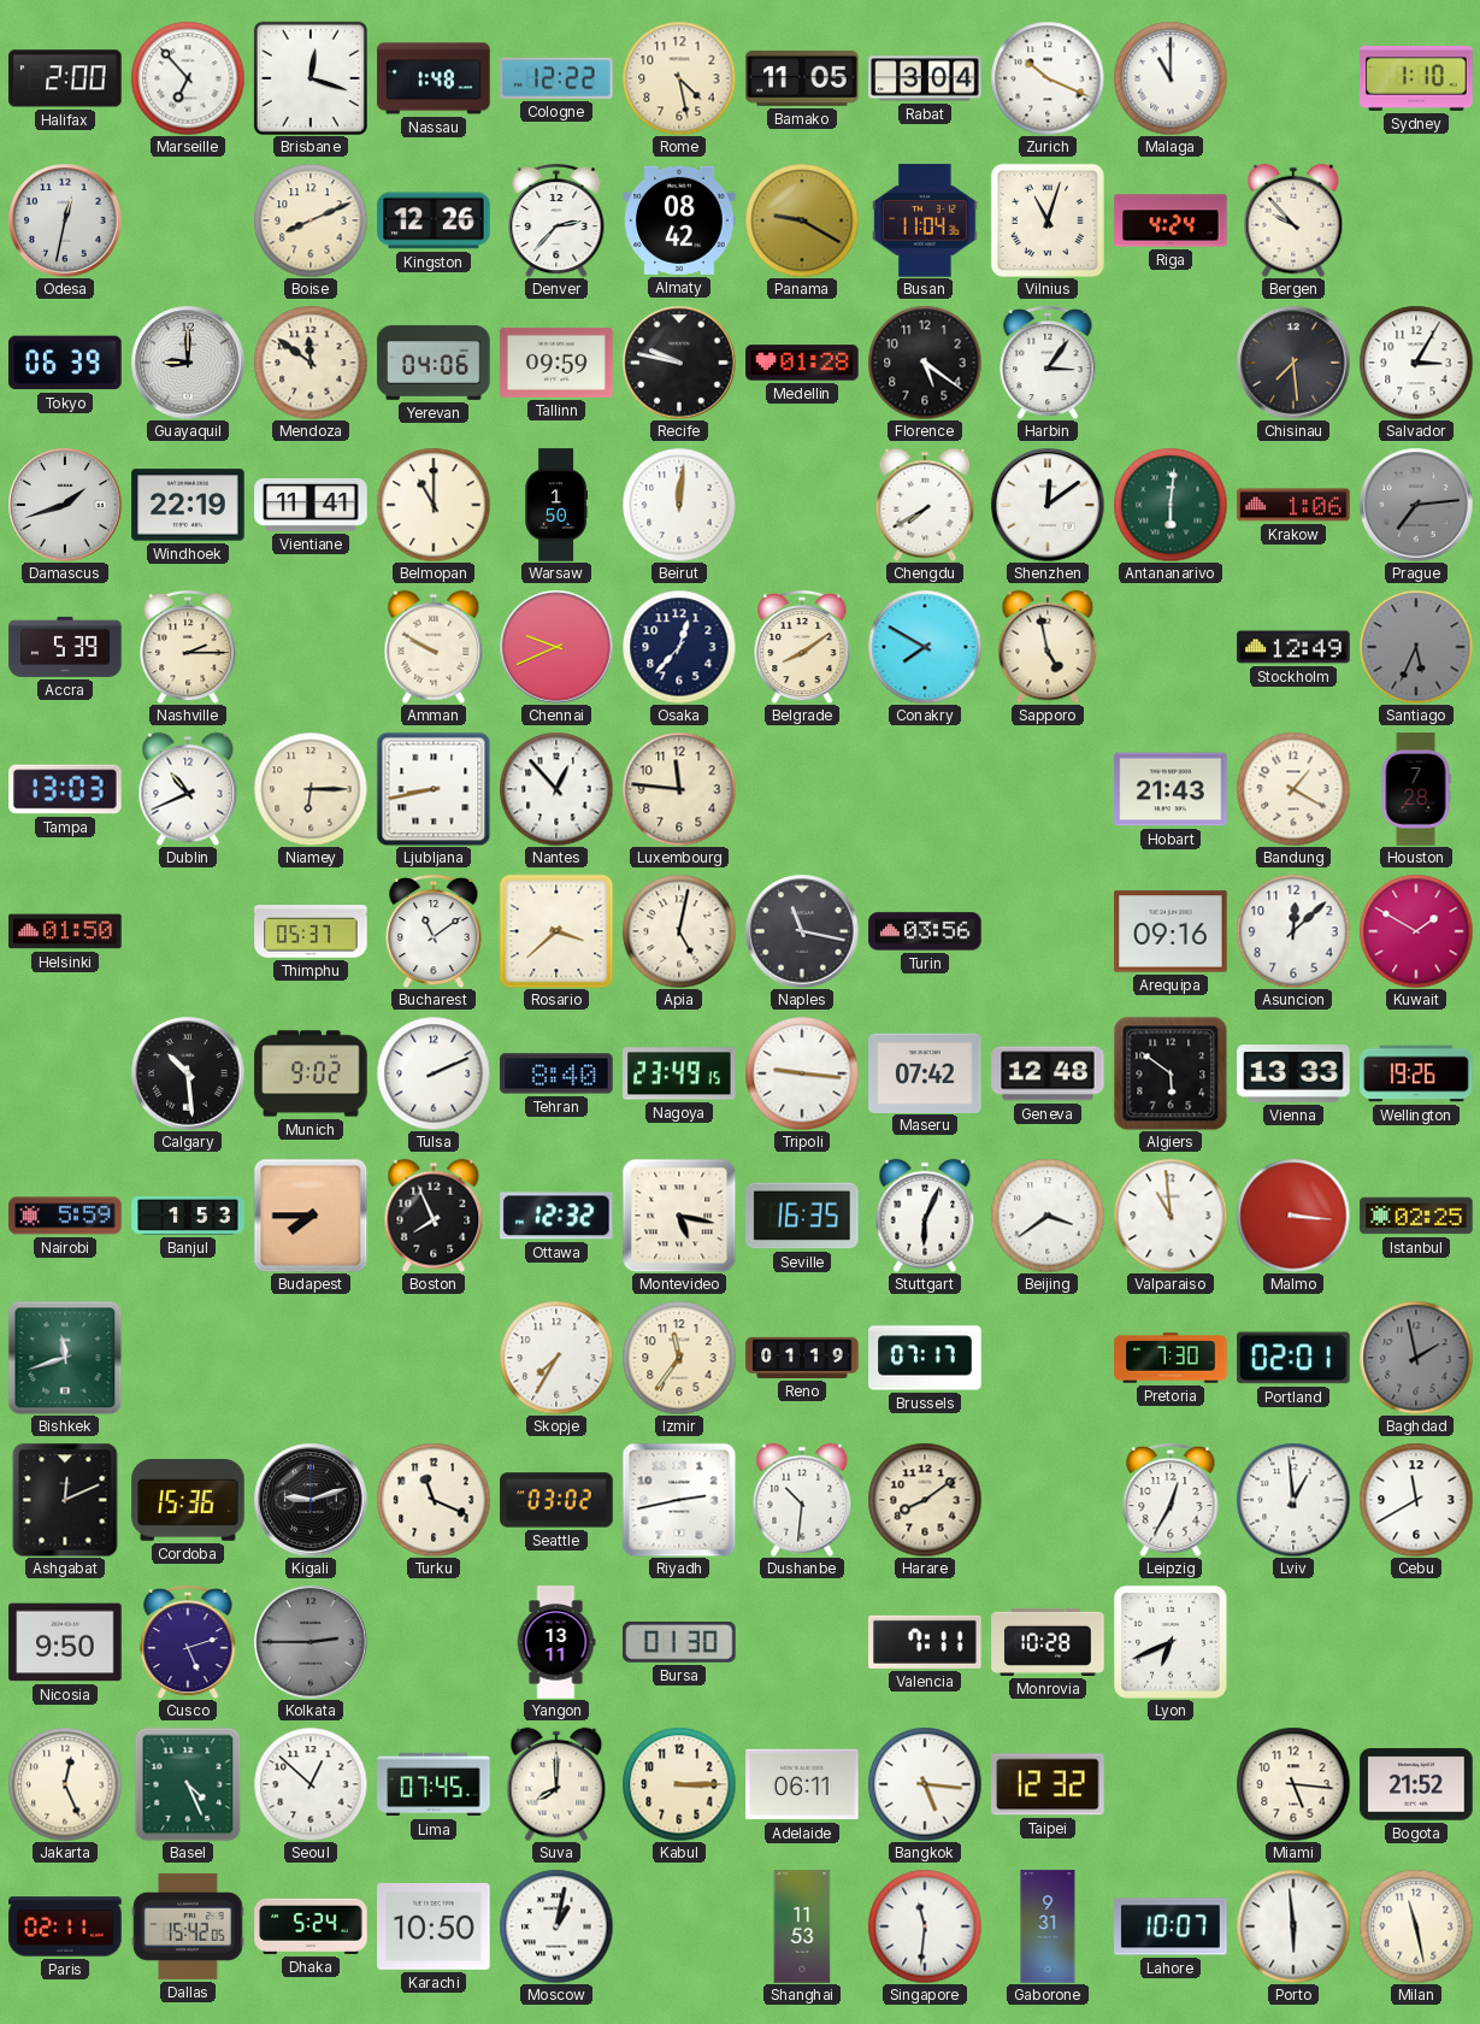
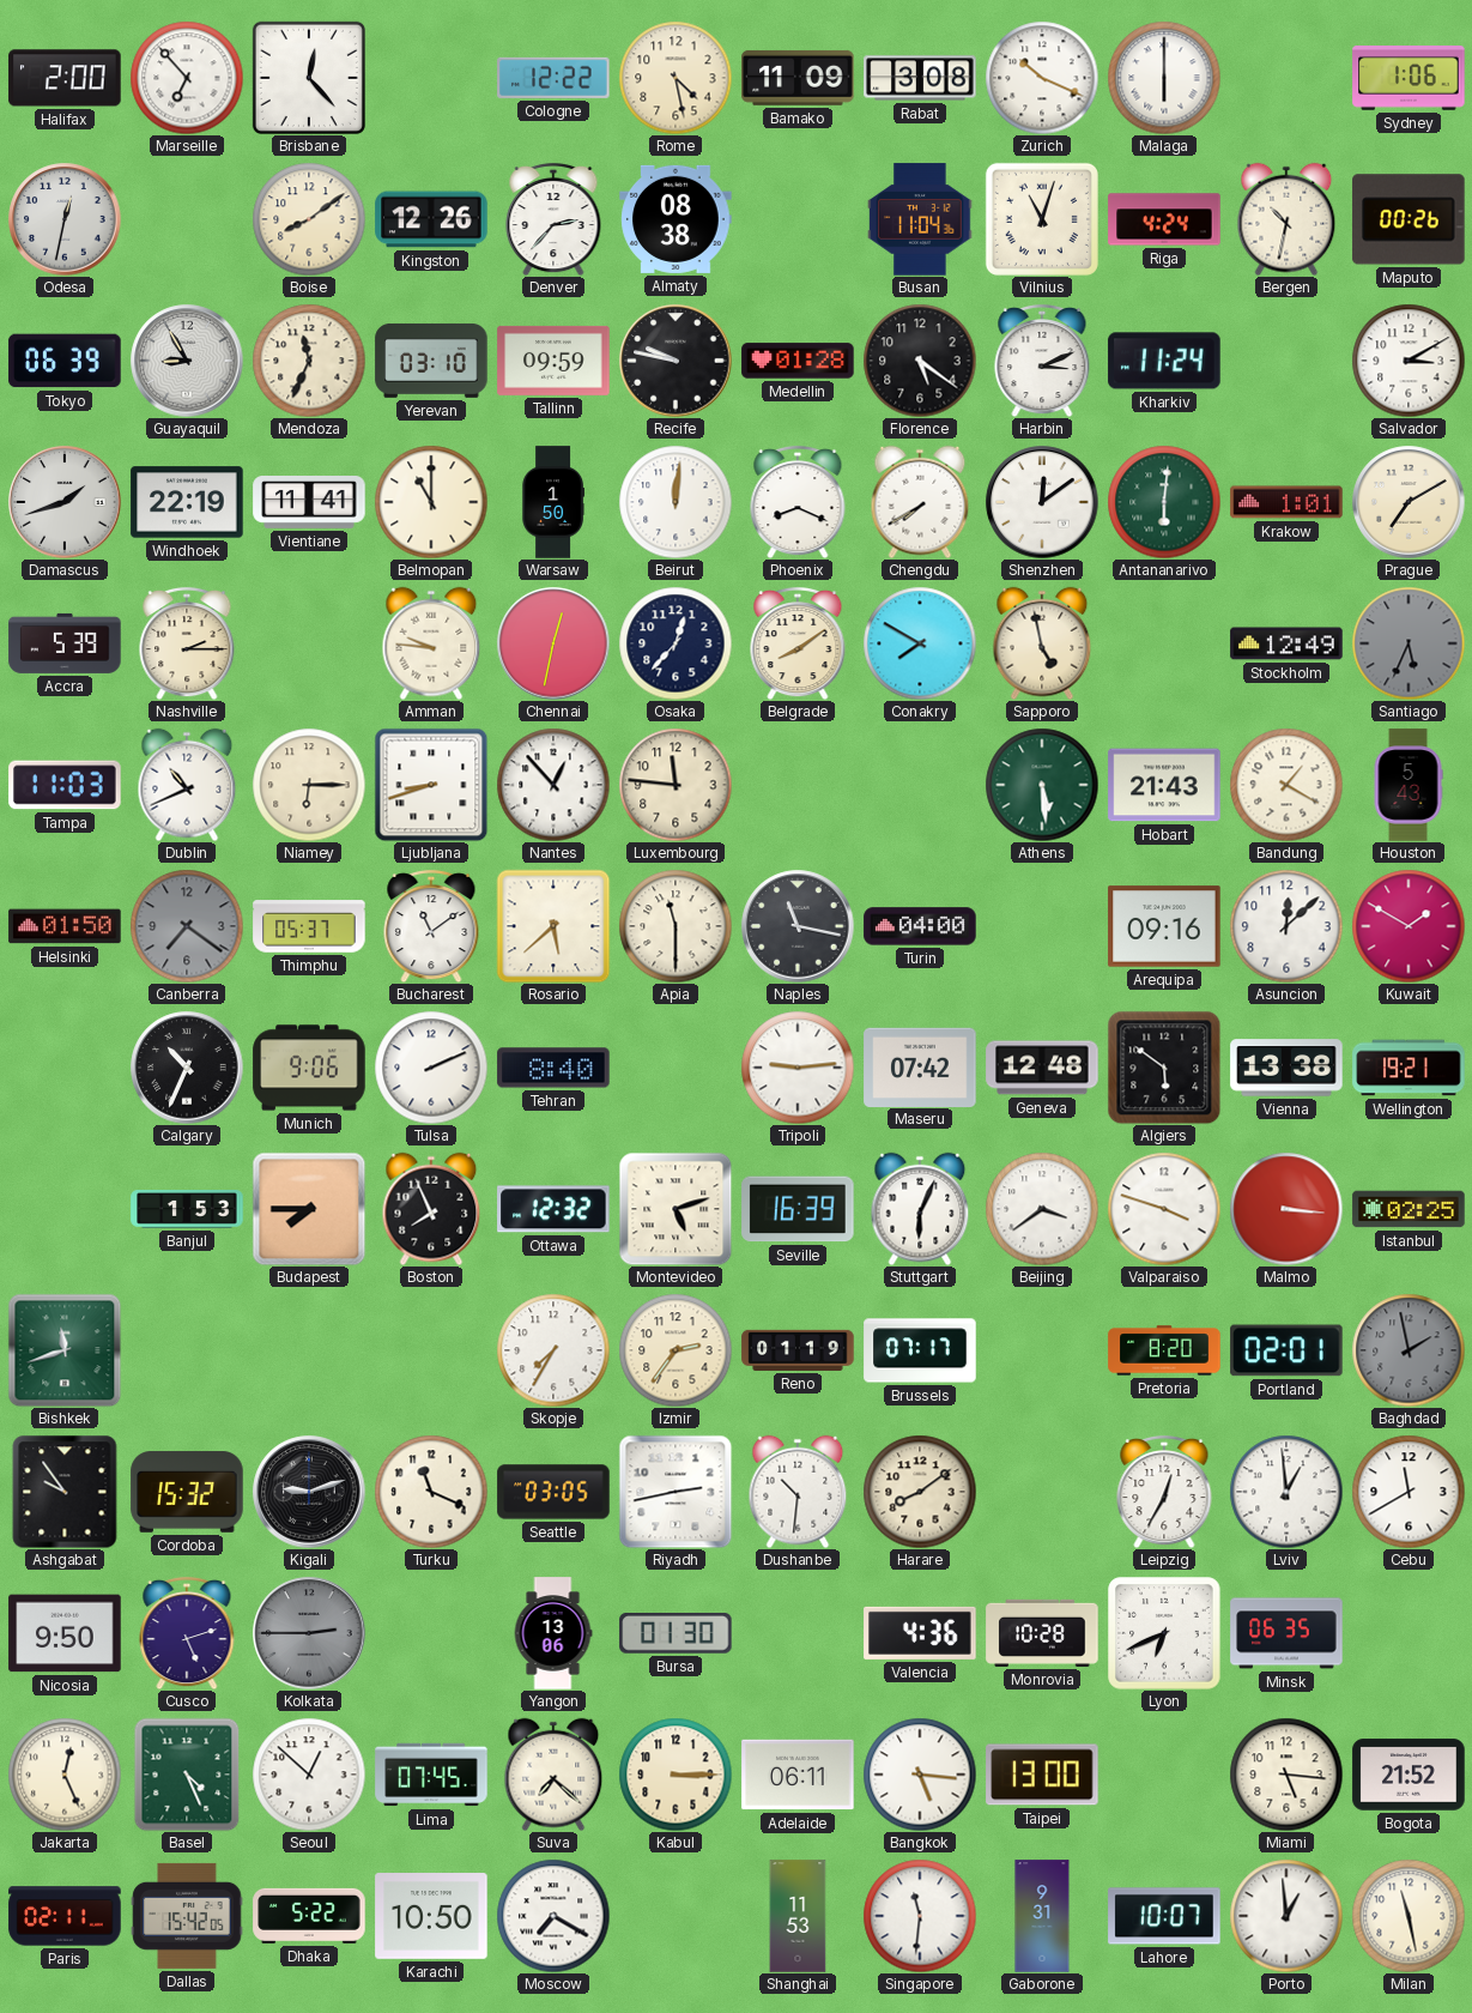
Brisbane: 12:18 -> 12:23
Nassau: 1:48 -> none
Bamako: 11:05 -> 11:09
Rabat: 3:04 -> 3:08
Malaga: 11:00 -> 6:00
Sydney: 1:10 -> 1:06
Boise: 8:11 -> 8:09
Almaty: 08:42 -> 08:38
Panama: 9:20 -> none
Bergen: 9:53 -> 10:32
Maputo: none -> 00:26
Guayaquil: 9:00 -> 8:55
Mendoza: 11:51 -> 11:34
Yerevan: 04:06 -> 03:10
Harbin: 3:06 -> 3:11
Kharkiv: none -> 11:24
Chisinau: 7:29 -> none
Salvador: 3:05 -> 3:10
Phoenix: none -> 8:19
Krakow: 1:06 -> 1:01
Prague: 7:14 -> 7:10
Prague dial: grey -> cream
Amman: 9:50 -> 9:46
Chennai: 9:41 -> 12:32
Tampa: 13:03 -> 11:03
Ljubljana: 8:43 -> 8:42
Athens: none -> 5:29
Houston: 7:28 -> 5:43
Canberra: none -> 7:21
Rosario: 3:38 -> 5:38
Apia: 5:02 -> 11:30
Turin: 03:56 -> 04:00
Calgary: 10:29 -> 10:34
Munich: 9:02 -> 9:06
Nagoya: 23:49 -> none
Tripoli: 9:16 -> 9:14
Vienna: 13:33 -> 13:38
Wellington: 19:26 -> 19:21
Nairobi: 5:59 -> none
Montevideo: 5:17 -> 5:12
Seville: 16:35 -> 16:39
Valparaiso: 10:59 -> 3:48
Izmir: 11:36 -> 2:36
Pretoria: 7:30 -> 8:20
Ashgabat: 12:11 -> 9:54
Cordoba: 15:36 -> 15:32
Seattle: 03:02 -> 03:05
Yangon: 13:11 -> 13:06
Valencia: 7:11 -> 4:36
Minsk: none -> 06:35
Suva: 8:00 -> 7:22
Taipei: 12:32 -> 13:00
Dhaka: 5:24 -> 5:22
Moscow: 1:02 -> 7:20
Porto: 5:59 -> 12:59
